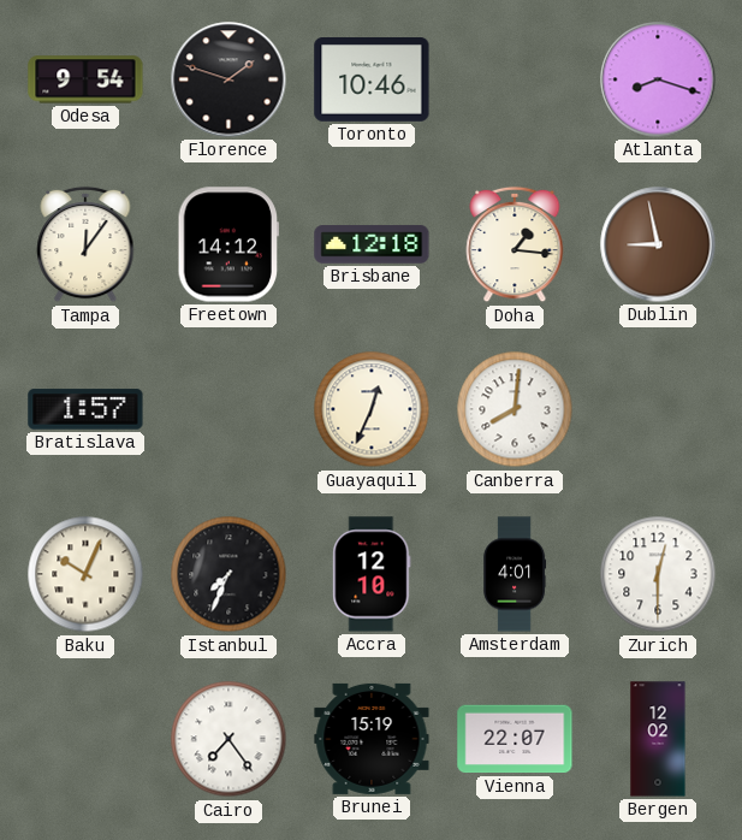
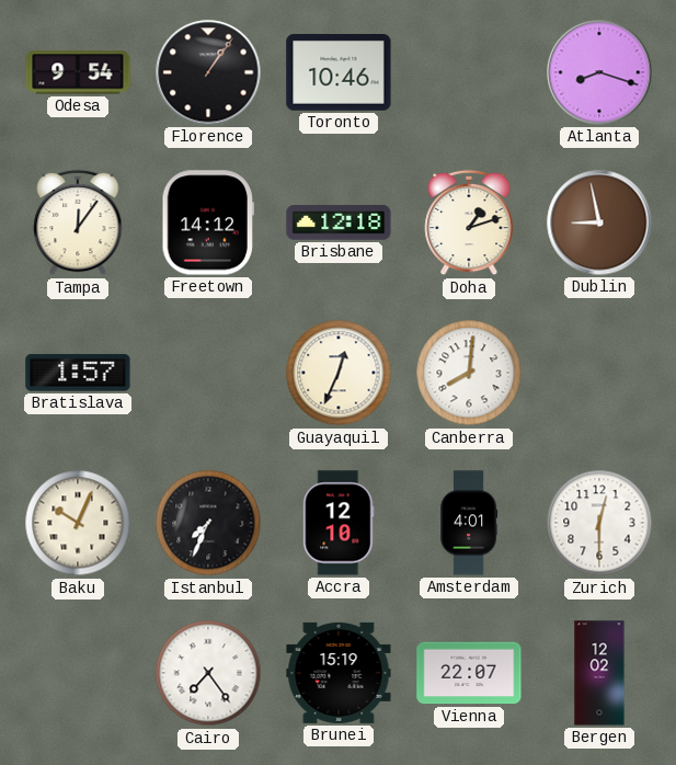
Florence: 1:48 -> 1:06
Doha: 1:16 -> 1:12
